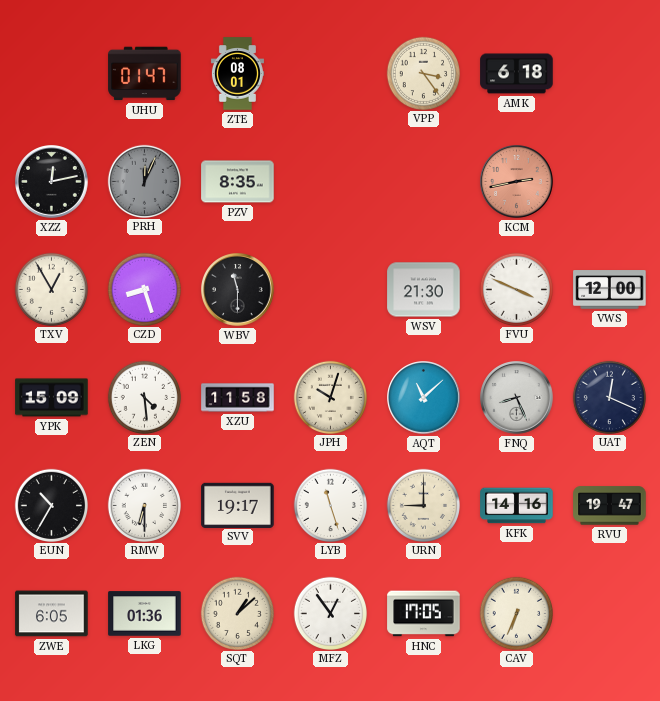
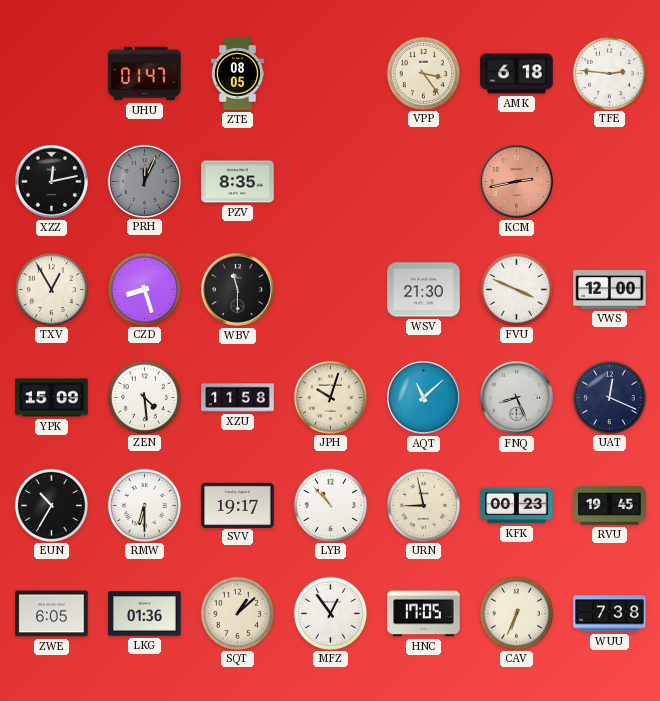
ZTE: 08:01 -> 08:05
TFE: none -> 2:46
LYB: 11:27 -> 10:53
URN: 9:00 -> 8:58
KFK: 14:16 -> 00:23
RVU: 19:47 -> 19:45
WUU: none -> 7:38
